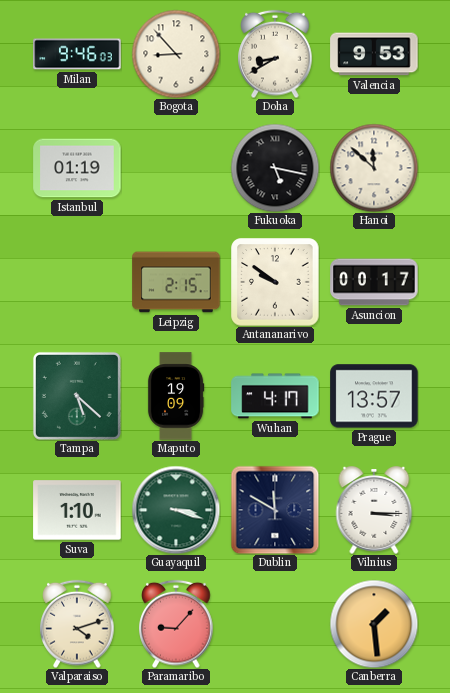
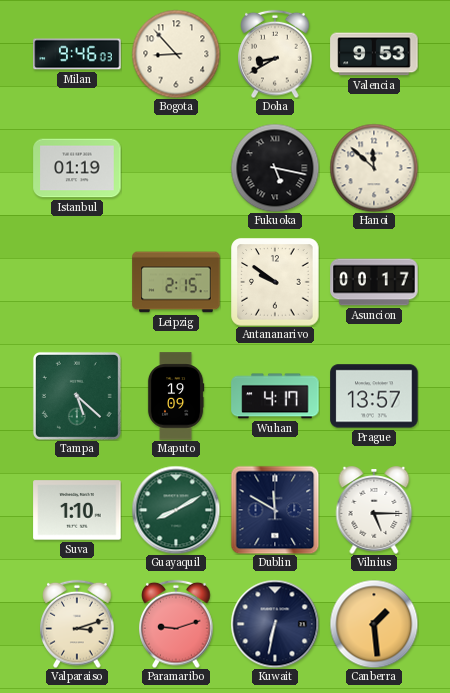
Guayaquil: 3:18 -> 8:10
Vilnius: 3:15 -> 5:15
Valparaiso: 4:12 -> 3:12
Paramaribo: 9:07 -> 9:12
Kuwait: none -> 6:32
